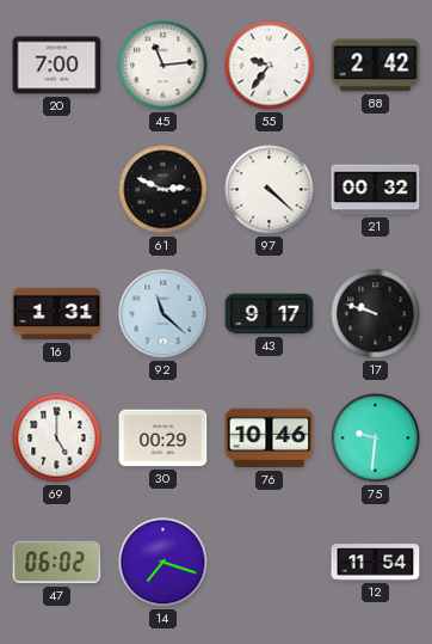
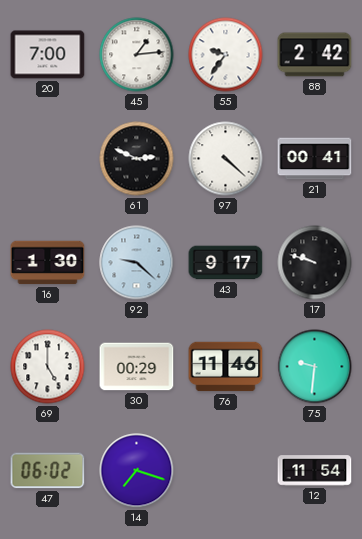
45: 11:14 -> 1:14
21: 00:32 -> 00:41
16: 1:31 -> 1:30
92: 11:22 -> 9:22
76: 10:46 -> 11:46
